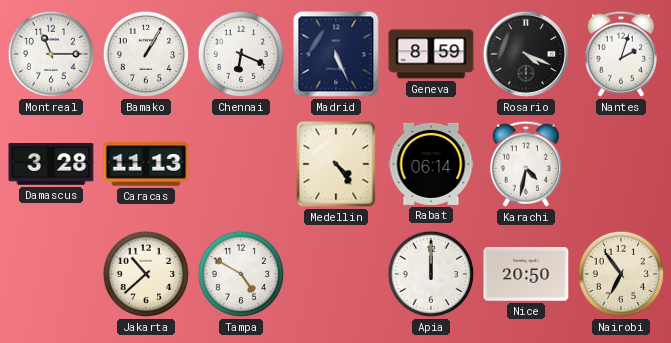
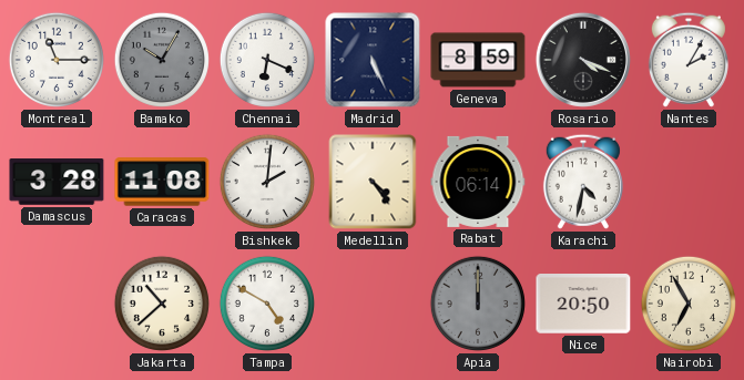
Bamako: 1:05 -> 10:05
Bamako dial: white -> grey
Nantes: 2:03 -> 2:05
Caracas: 11:13 -> 11:08
Bishkek: none -> 2:01
Apia dial: white -> grey
Nairobi: 6:54 -> 6:55
